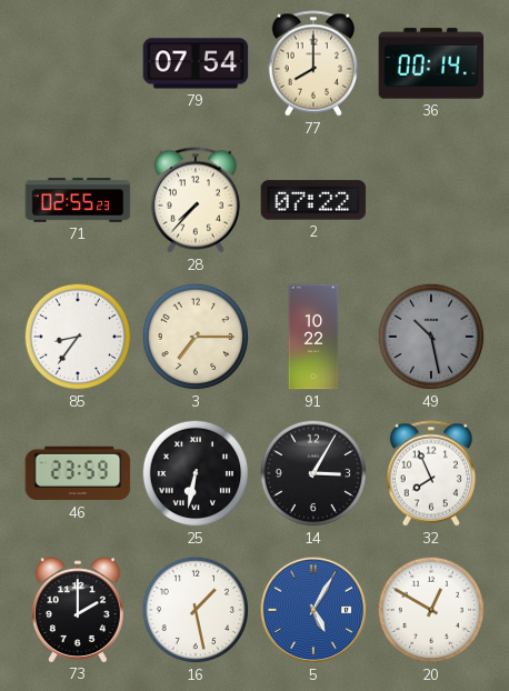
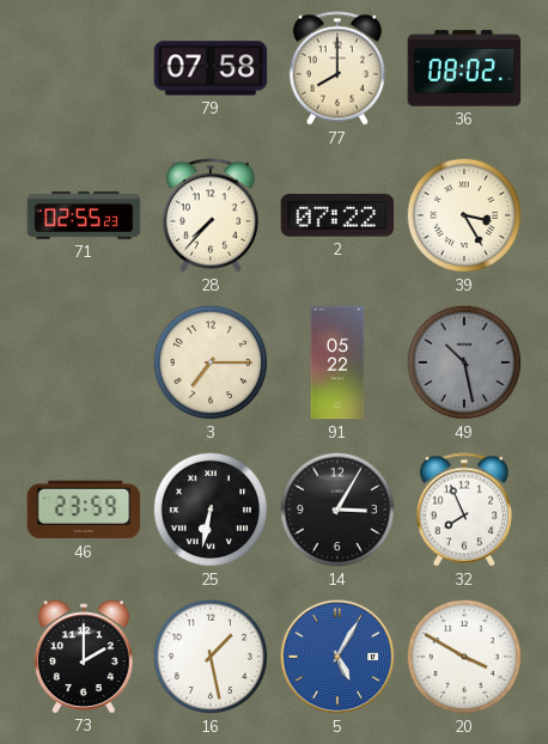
79: 07:54 -> 07:58
36: 00:14 -> 08:02
39: none -> 3:25
85: 8:36 -> none
91: 10:22 -> 05:22
20: 12:50 -> 3:50
